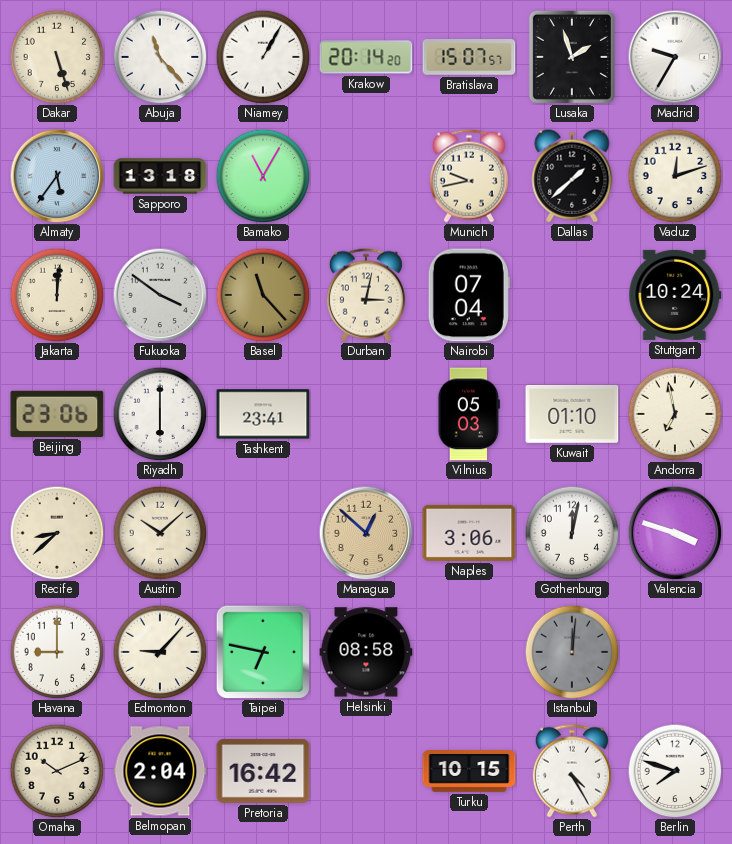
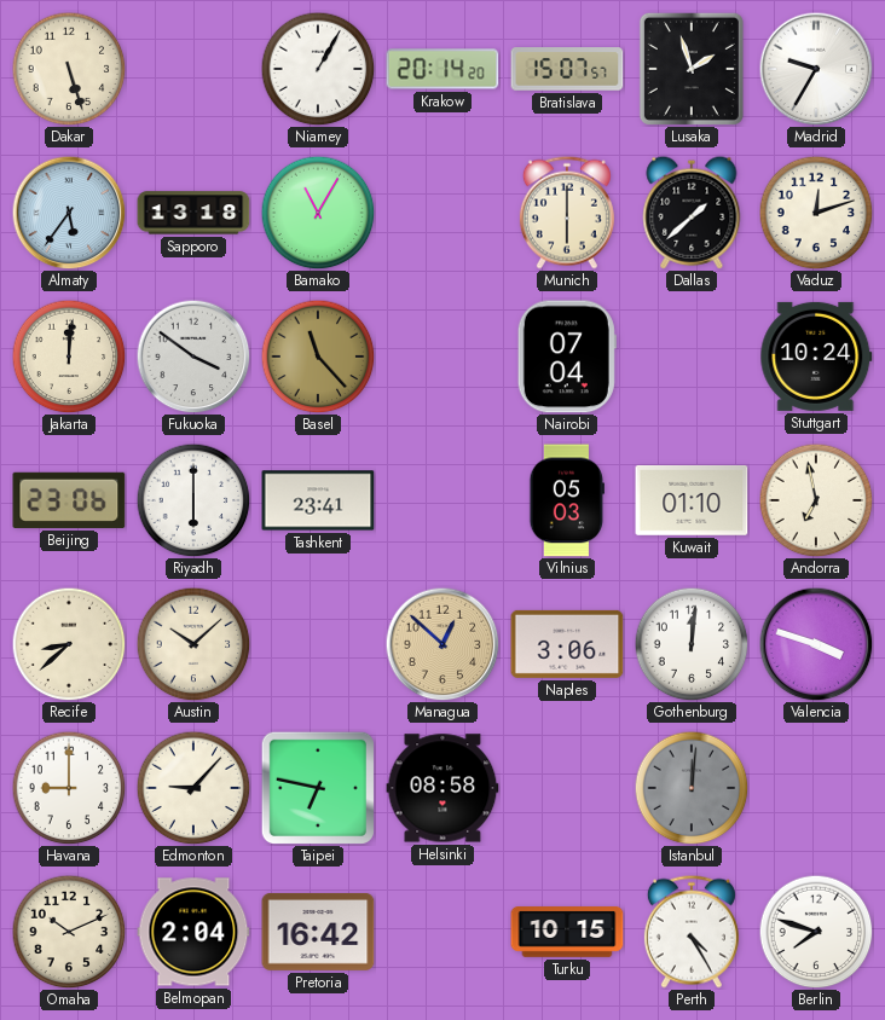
Abuja: 11:23 -> none
Munich: 9:43 -> 6:00
Durban: 3:02 -> none
Gothenburg: 12:02 -> 12:01
